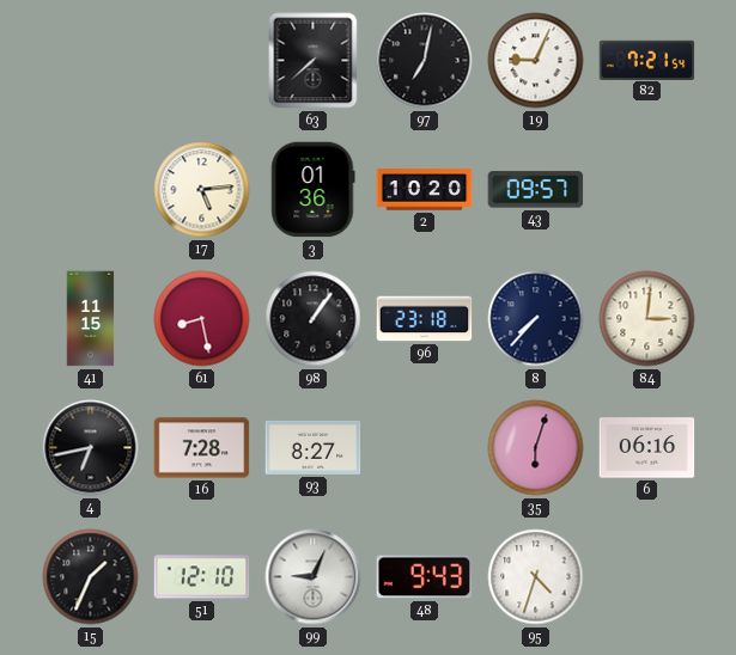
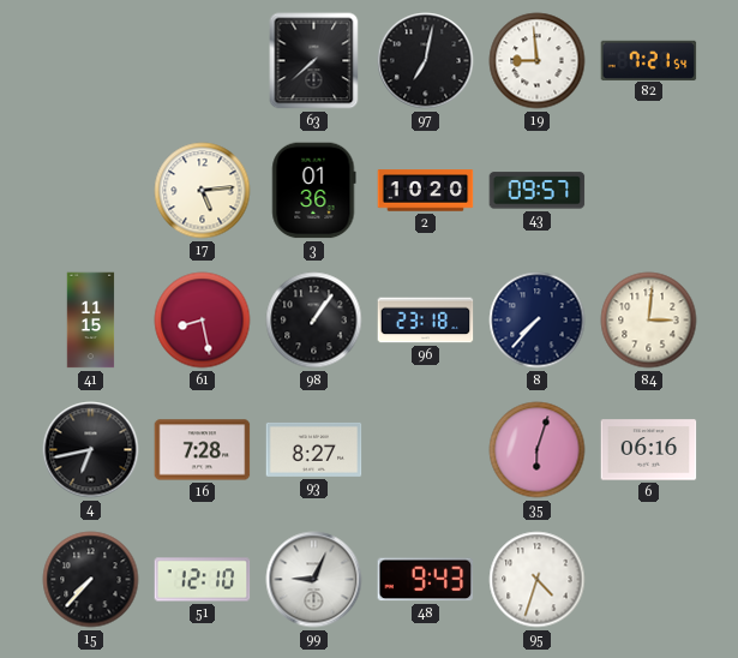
19: 9:04 -> 8:59
15: 1:34 -> 7:37
